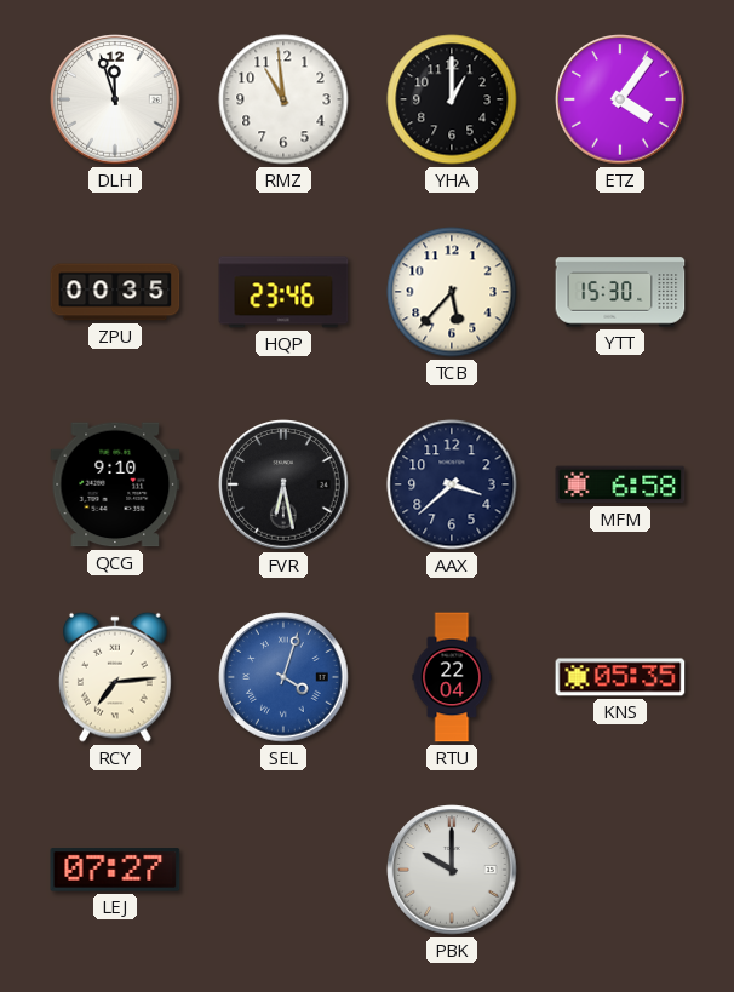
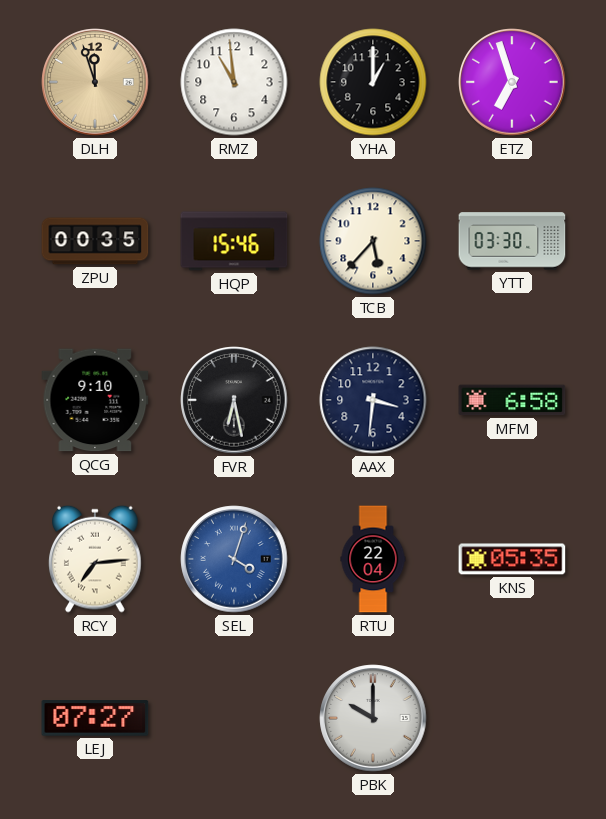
DLH dial: white -> champagne
ETZ: 4:06 -> 6:57
HQP: 23:46 -> 15:46
YTT: 15:30 -> 03:30
AAX: 3:38 -> 3:31
